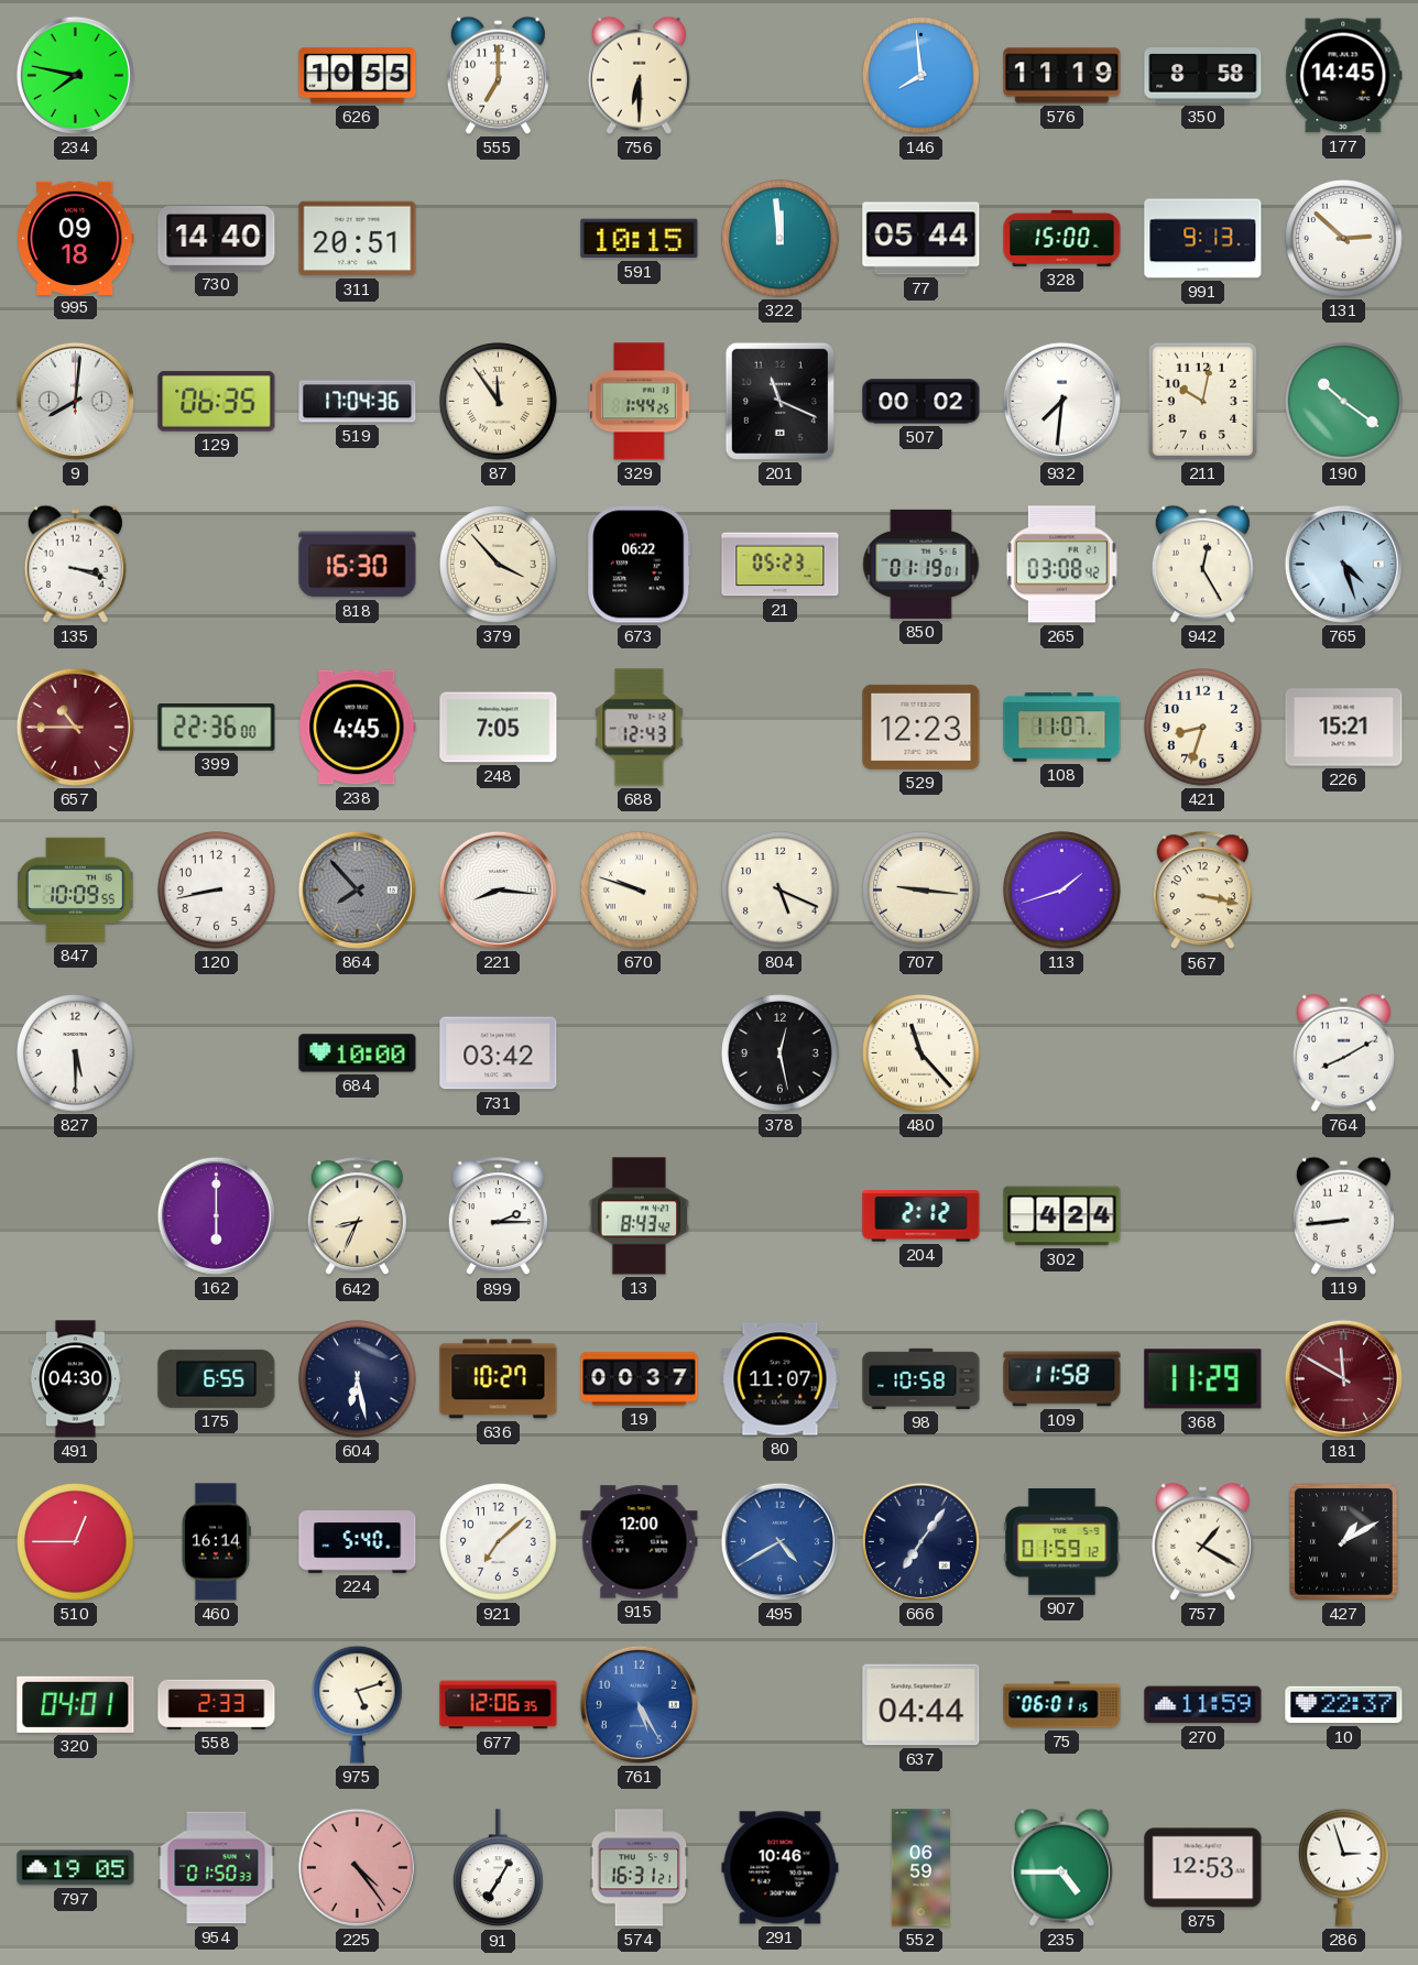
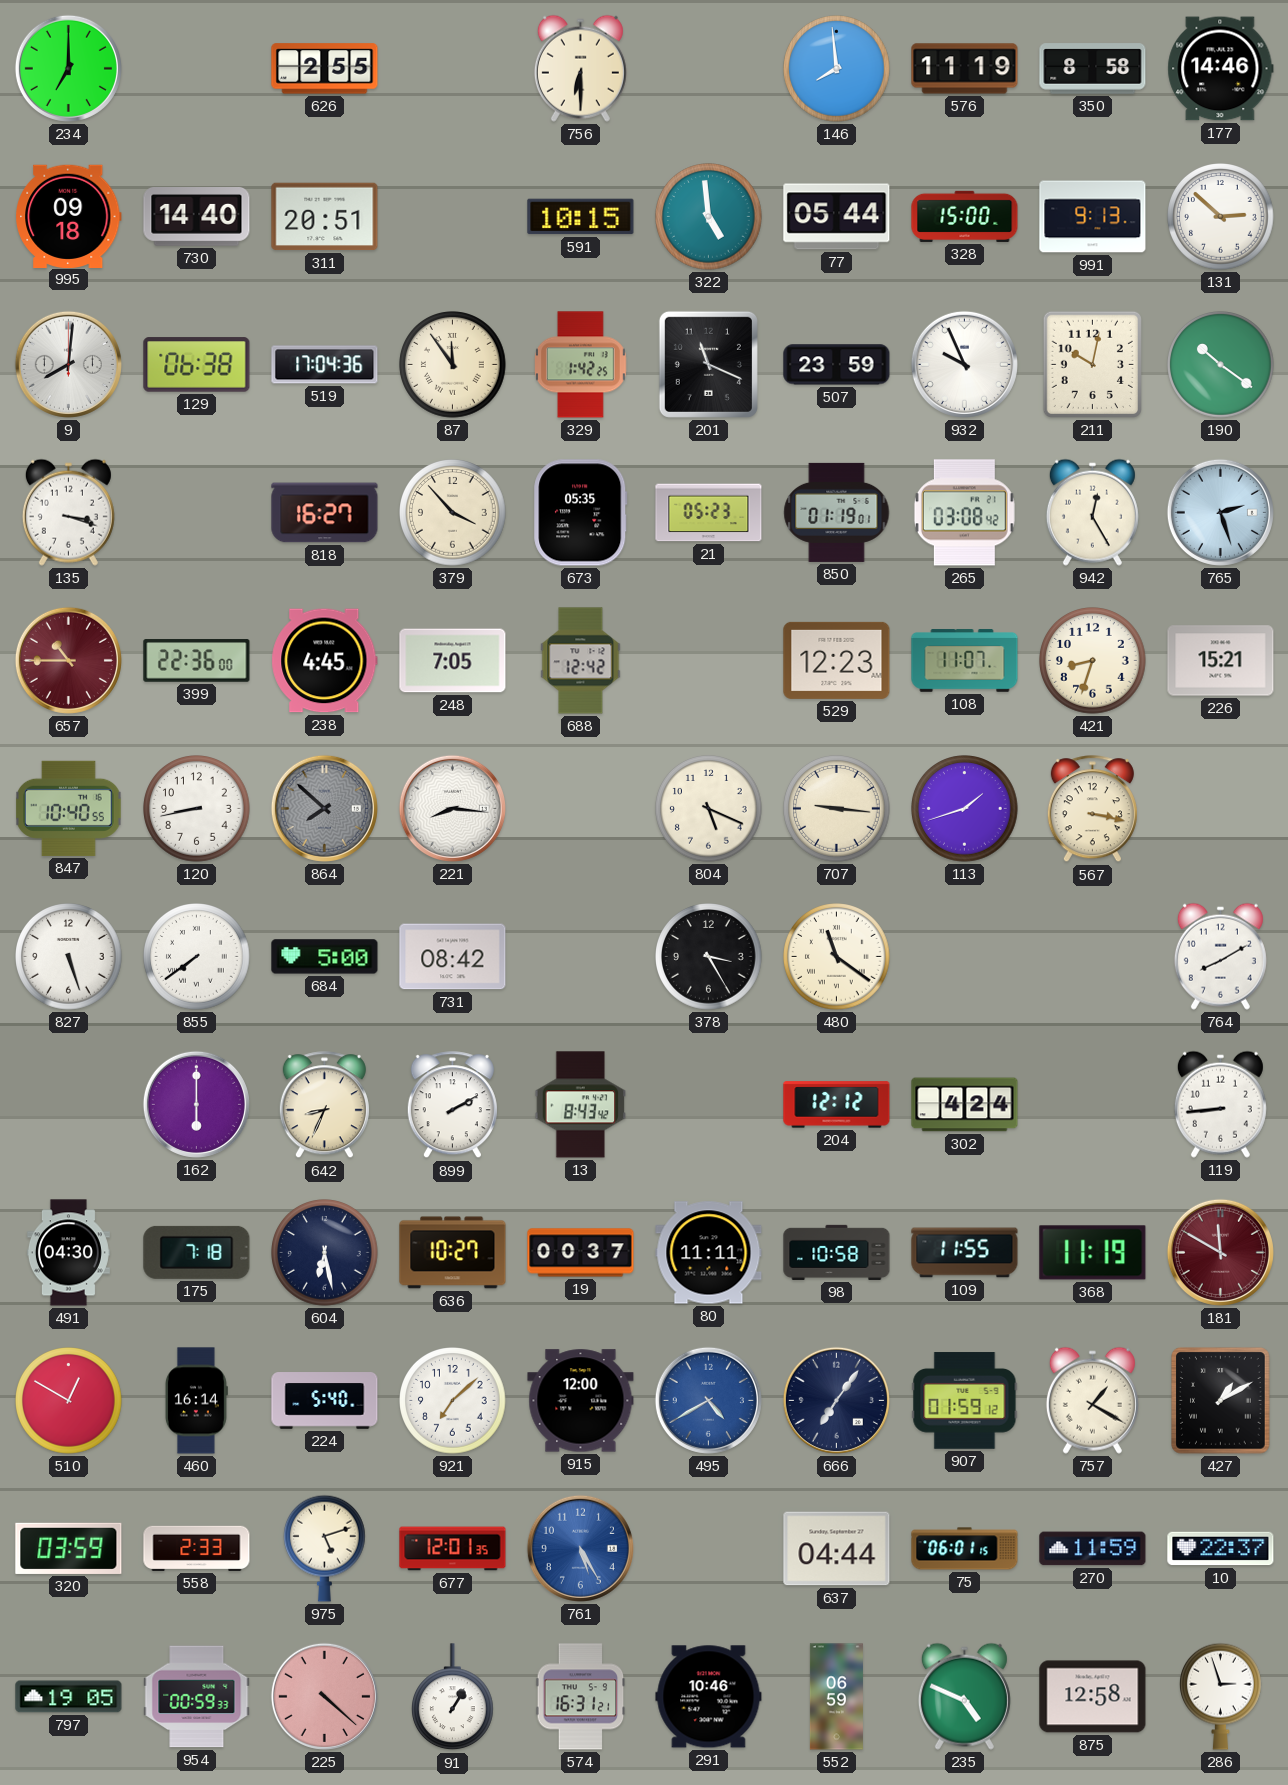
234: 7:47 -> 7:00
626: 10:55 -> 2:55
555: 7:00 -> none
177: 14:45 -> 14:46
322: 11:59 -> 4:59
129: 06:35 -> 06:38
329: 1:44 -> 1:42
507: 00:02 -> 23:59
932: 7:31 -> 9:56
818: 16:30 -> 16:27
673: 06:22 -> 05:35
765: 4:27 -> 2:27
688: 12:43 -> 12:42
847: 10:09 -> 10:40
864: 7:53 -> 7:52
670: 9:48 -> none
827: 5:30 -> 5:27
855: none -> 7:39
684: 10:00 -> 5:00
731: 03:42 -> 08:42
378: 12:28 -> 3:25
480: 11:23 -> 11:21
899: 2:15 -> 2:10
204: 2:12 -> 12:12
175: 6:55 -> 7:18
80: 11:07 -> 11:11
109: 11:58 -> 11:55
368: 11:29 -> 11:19
510: 12:45 -> 12:50
320: 04:01 -> 03:59
677: 12:06 -> 12:01
954: 01:50 -> 00:59
225: 4:24 -> 4:22
91: 7:05 -> 1:05
235: 4:45 -> 4:49
875: 12:53 -> 12:58
